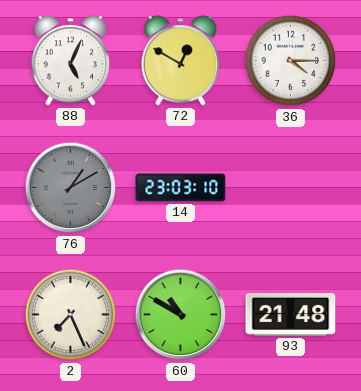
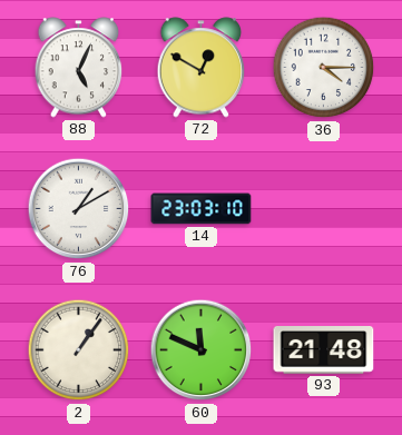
76 dial: grey -> white
2: 7:26 -> 1:06
60: 10:50 -> 11:49
